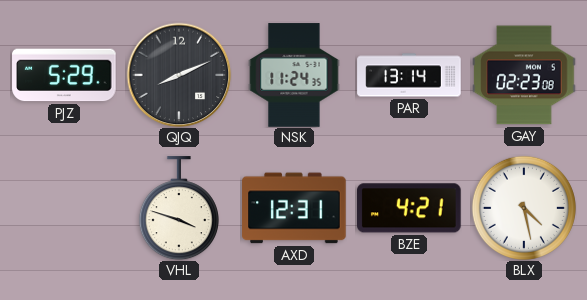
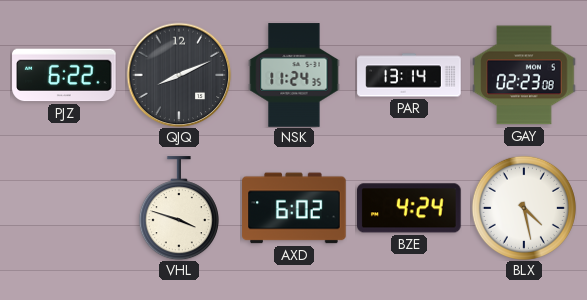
PJZ: 5:29 -> 6:22
AXD: 12:31 -> 6:02
BZE: 4:21 -> 4:24
